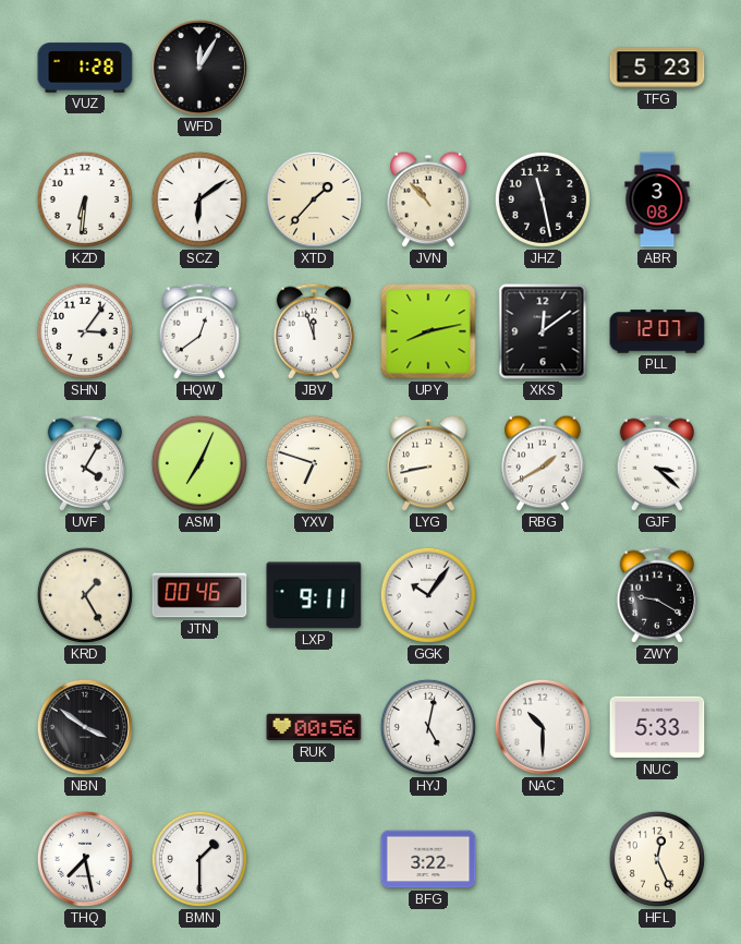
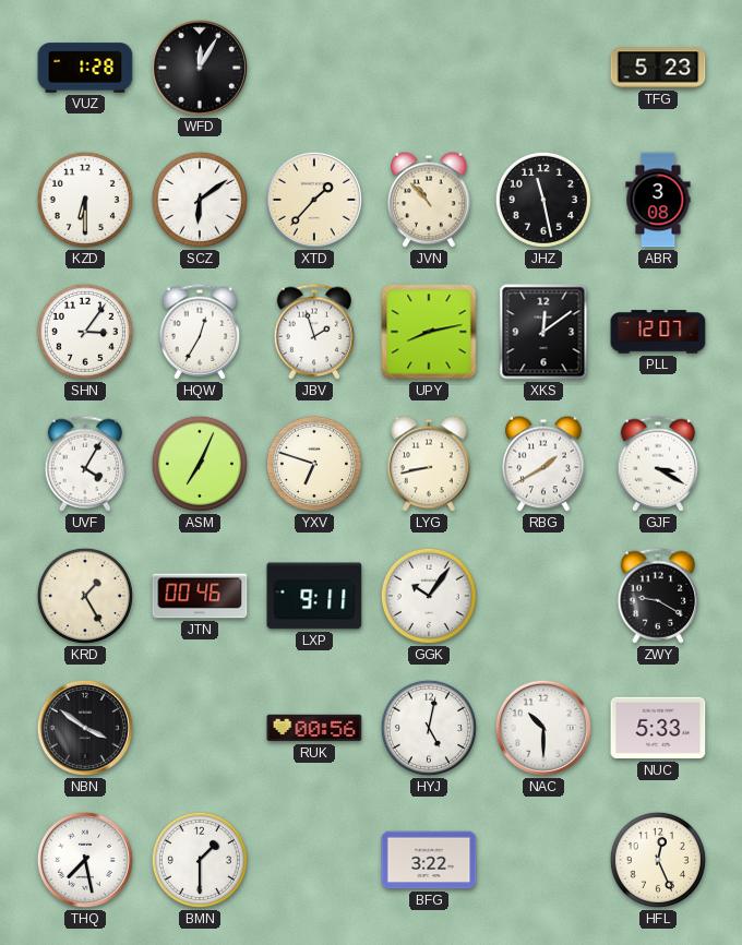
KZD: 6:31 -> 6:30
HQW: 12:39 -> 12:35
JBV: 11:57 -> 1:57
GJF: 3:22 -> 3:20
